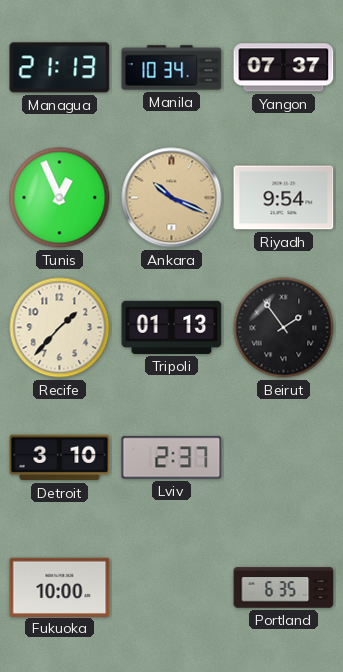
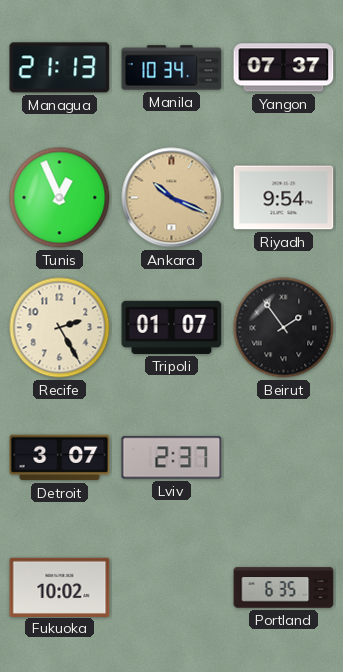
Recife: 1:37 -> 2:25
Tripoli: 01:13 -> 01:07
Detroit: 3:10 -> 3:07
Fukuoka: 10:00 -> 10:02
